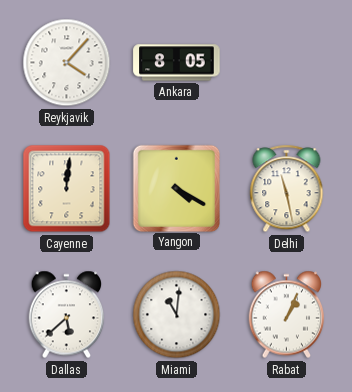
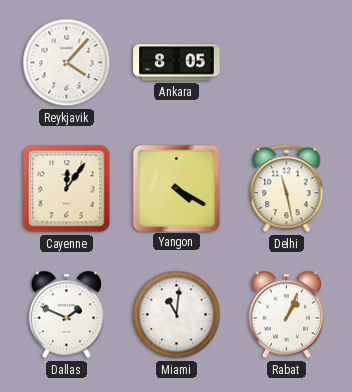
Cayenne: 12:01 -> 12:06
Dallas: 5:38 -> 1:49
